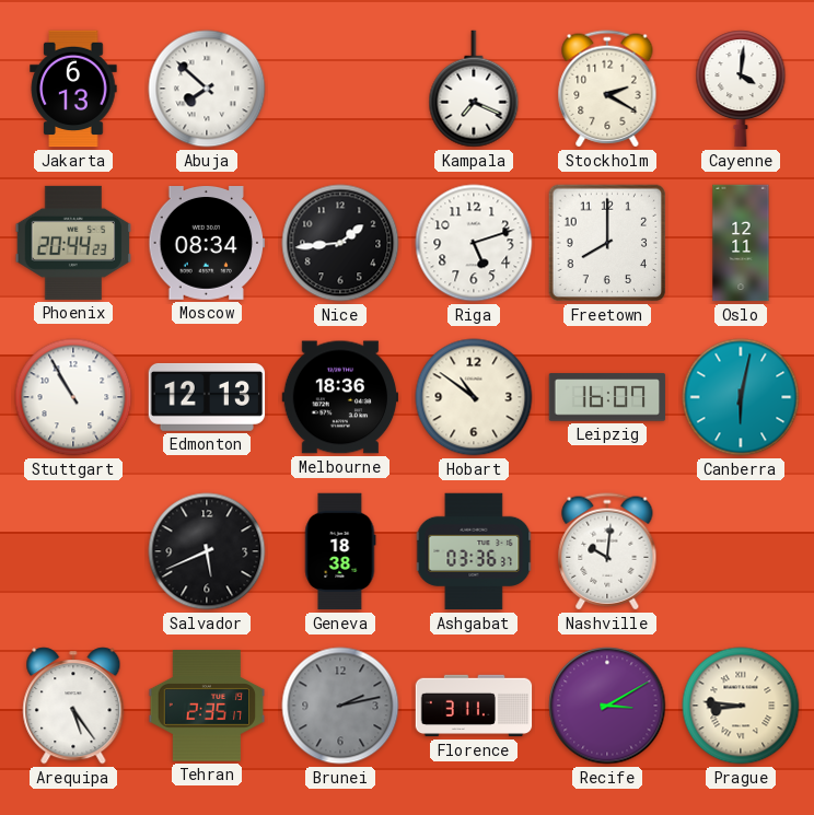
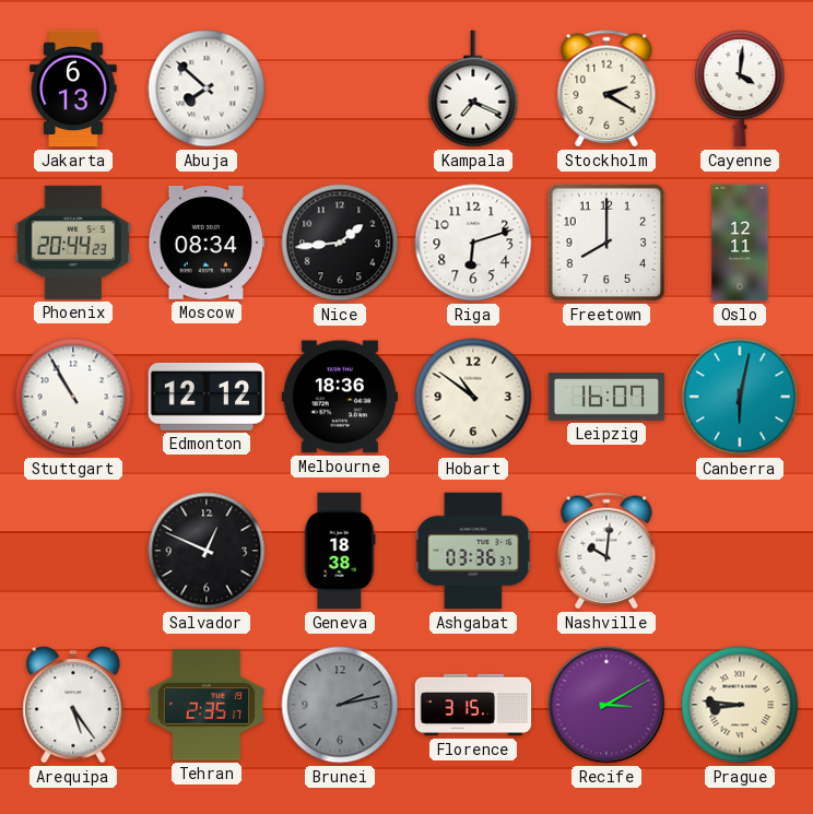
Riga: 5:12 -> 6:12
Edmonton: 12:13 -> 12:12
Salvador: 5:41 -> 12:49
Florence: 3:11 -> 3:15
